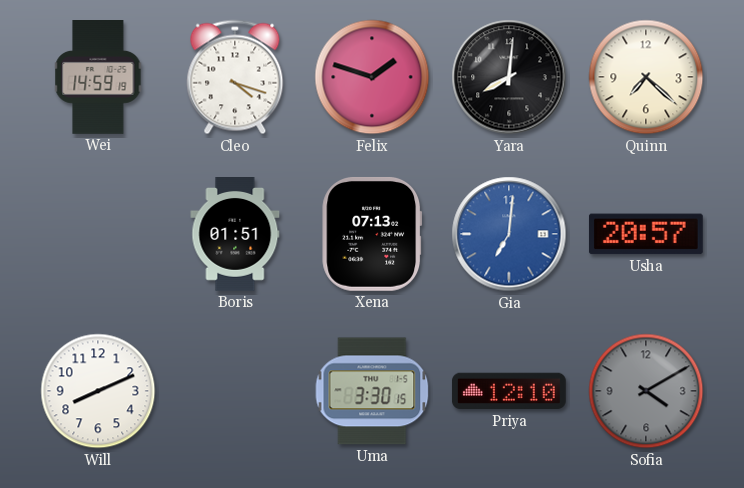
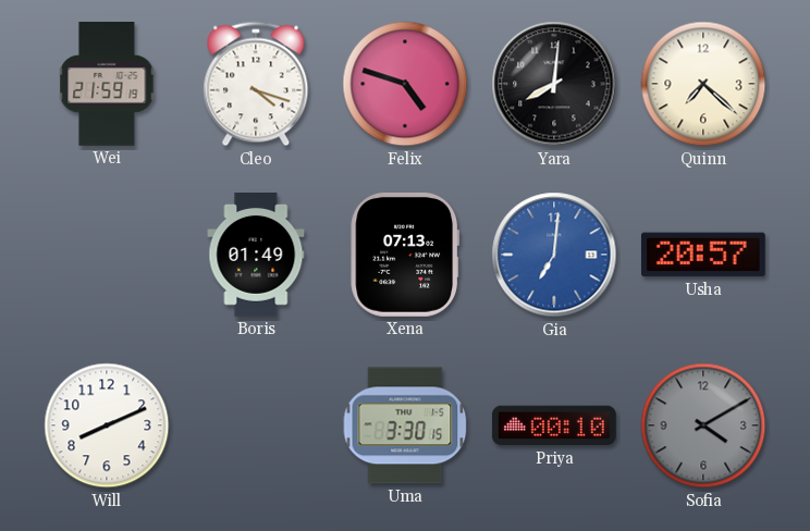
Wei: 14:59 -> 21:59
Felix: 1:48 -> 4:48
Boris: 01:51 -> 01:49
Priya: 12:10 -> 00:10
